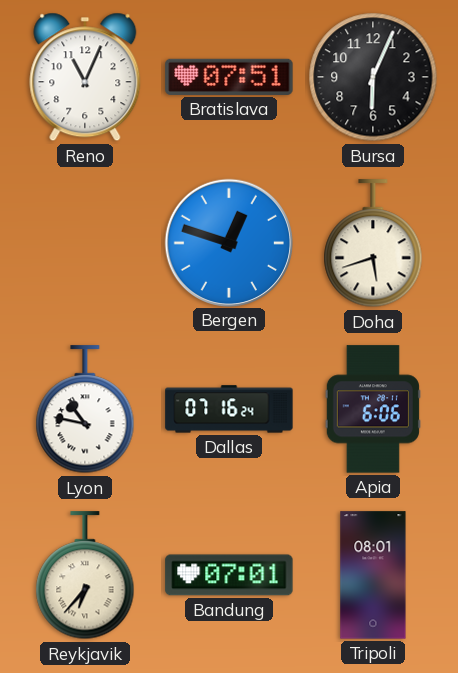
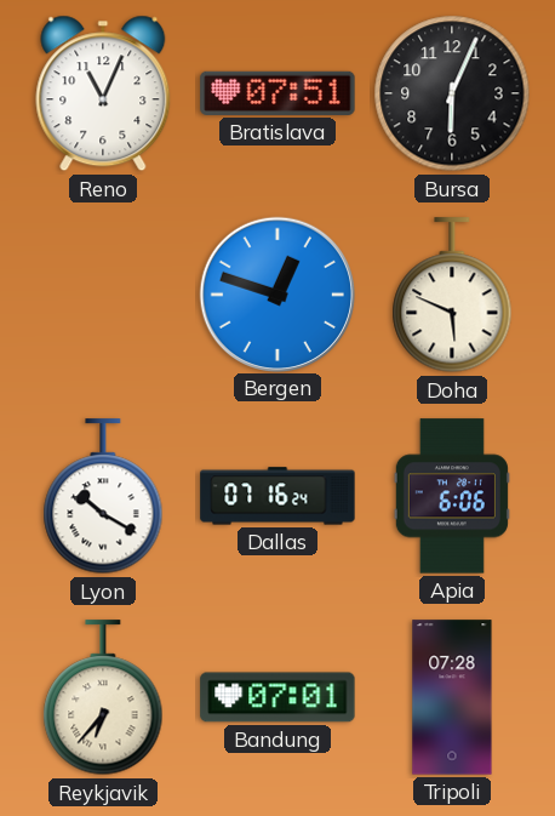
Doha: 5:42 -> 5:49
Lyon: 10:47 -> 10:20
Tripoli: 08:01 -> 07:28
